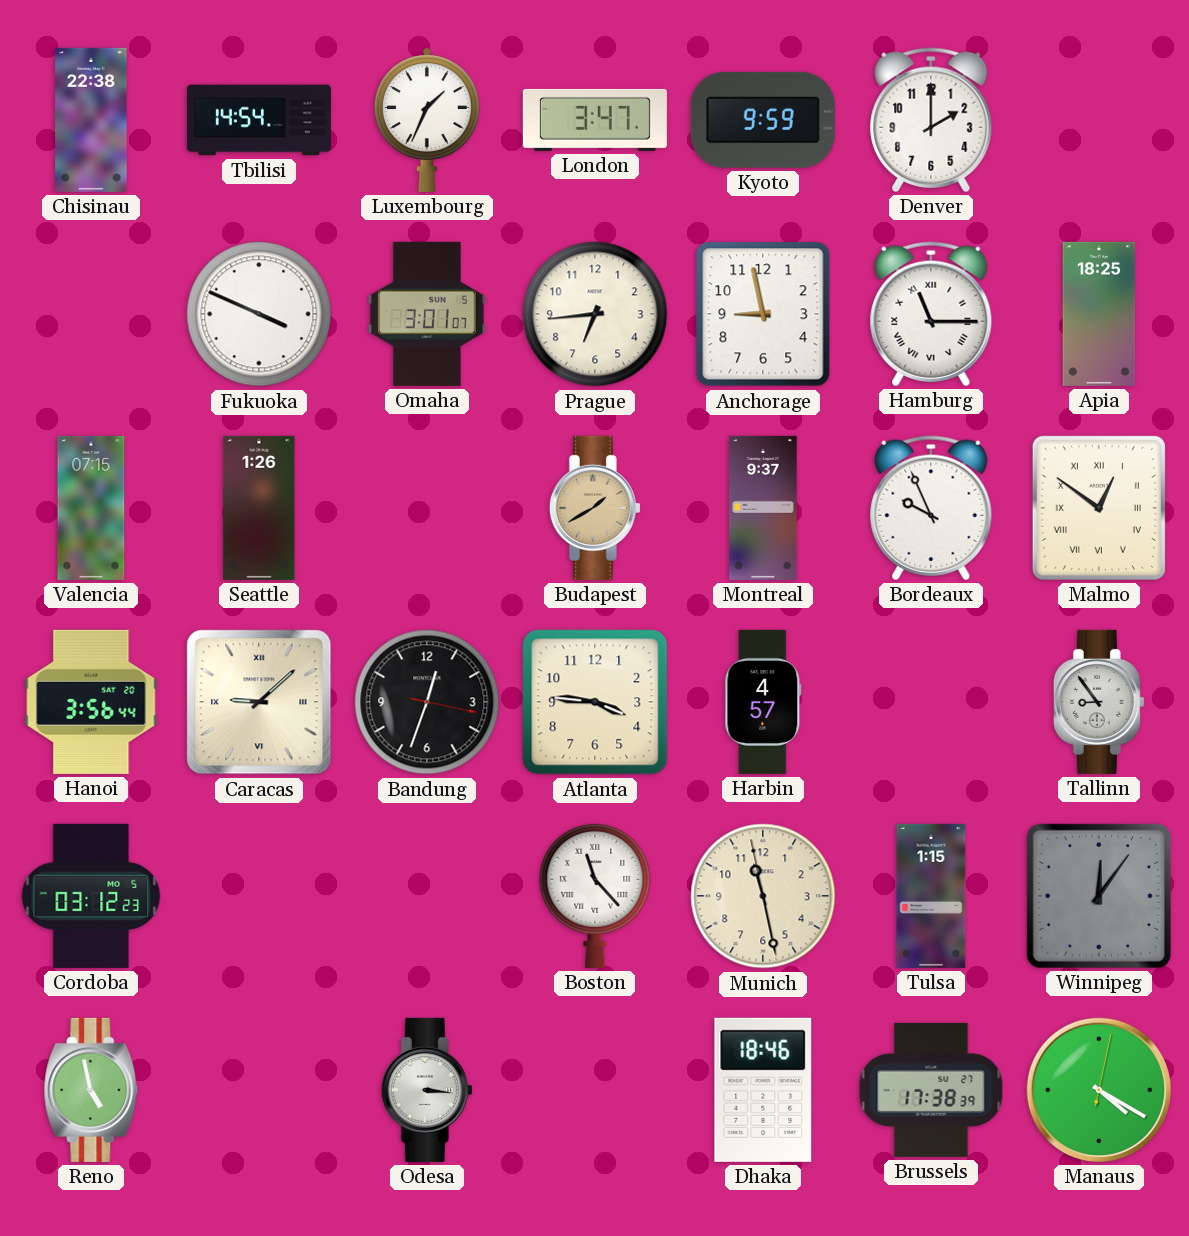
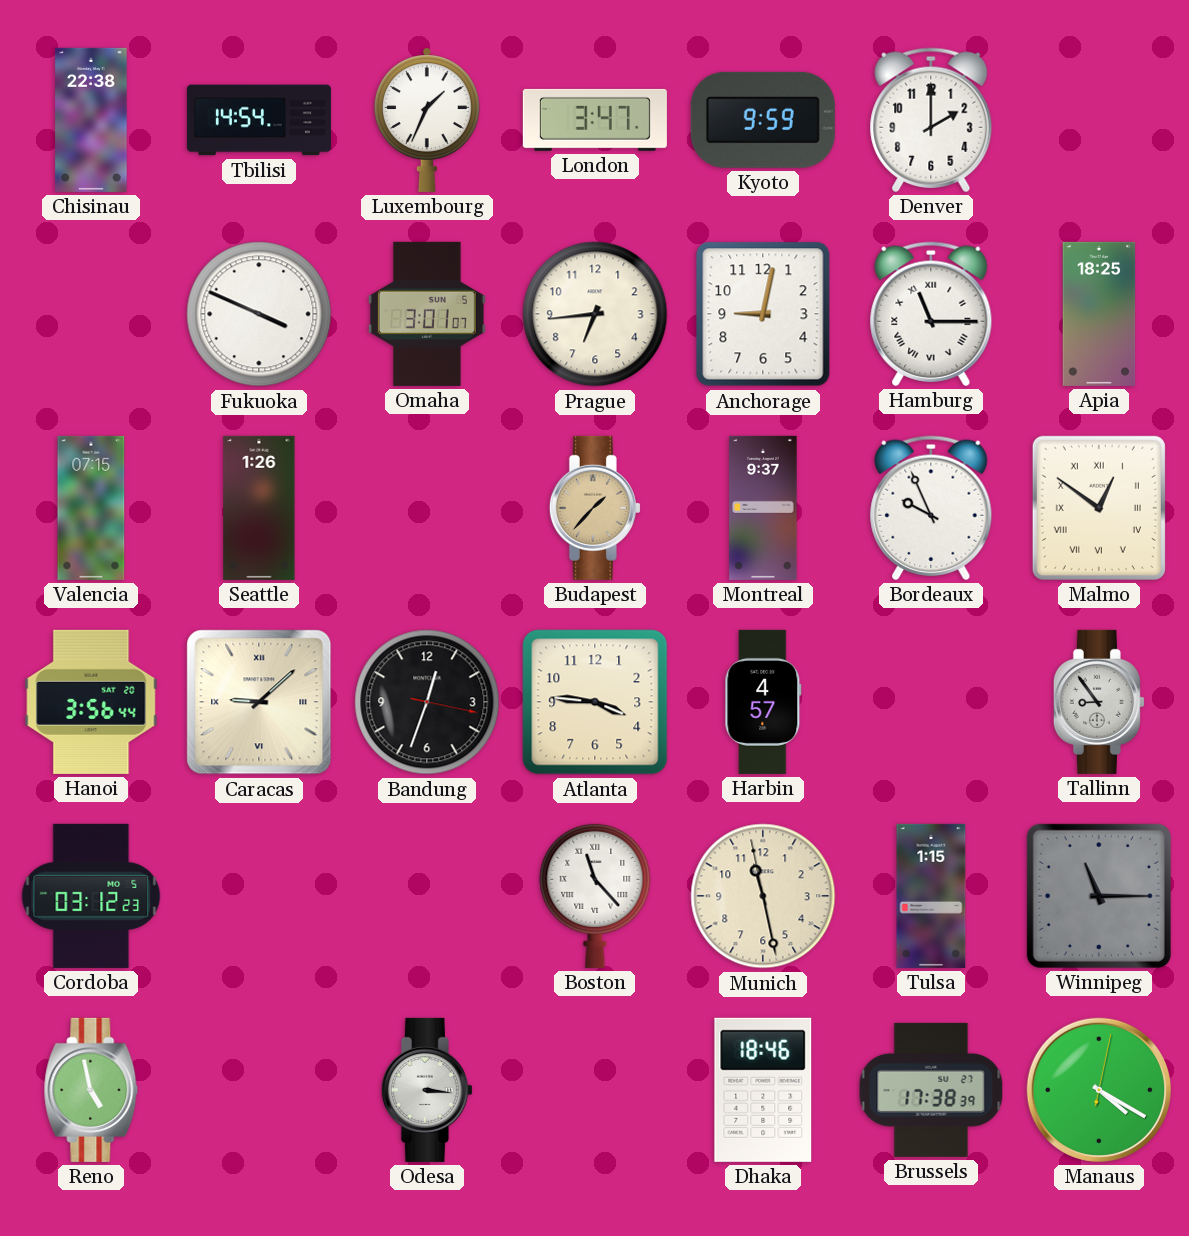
Anchorage: 8:58 -> 9:02
Budapest: 1:40 -> 1:37
Winnipeg: 12:06 -> 11:15
